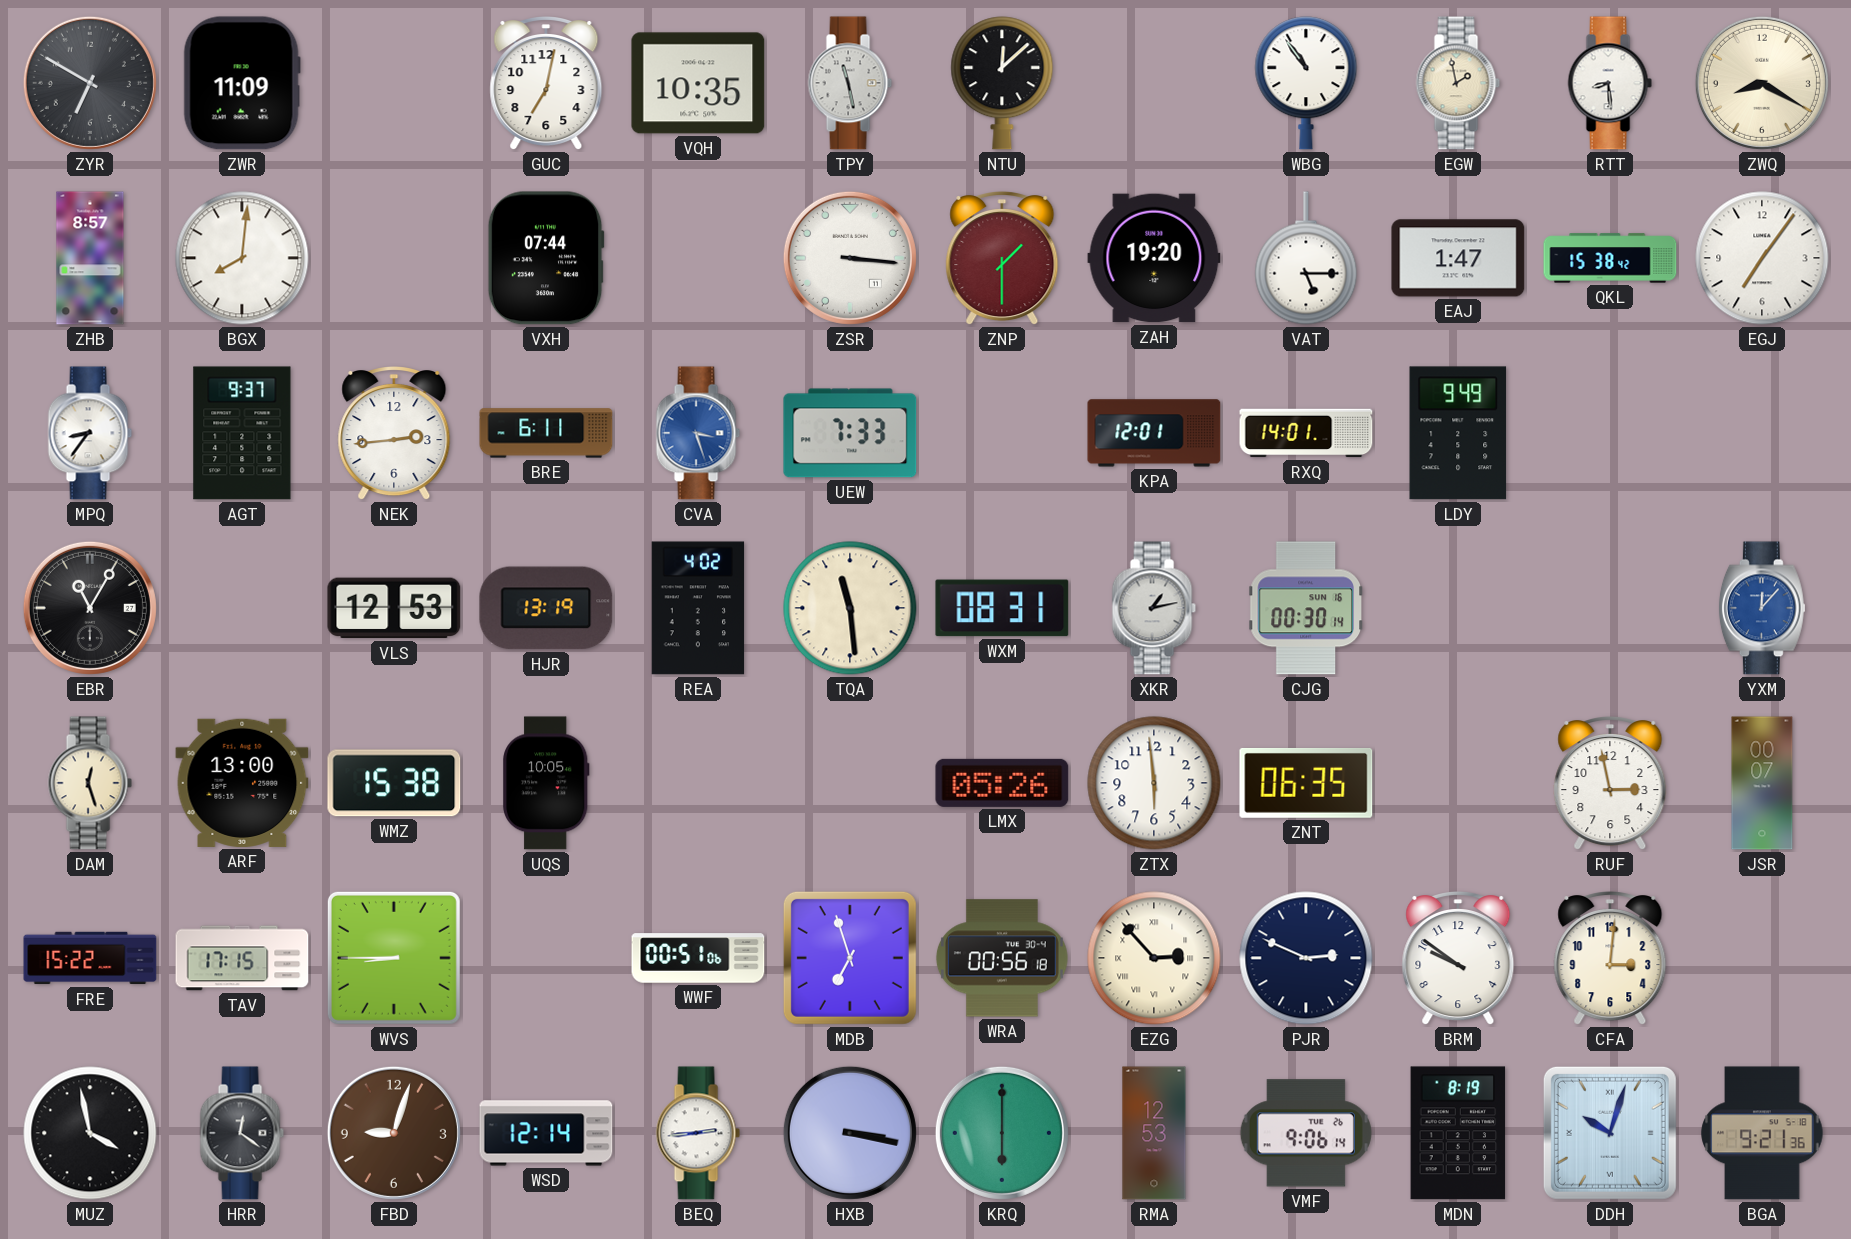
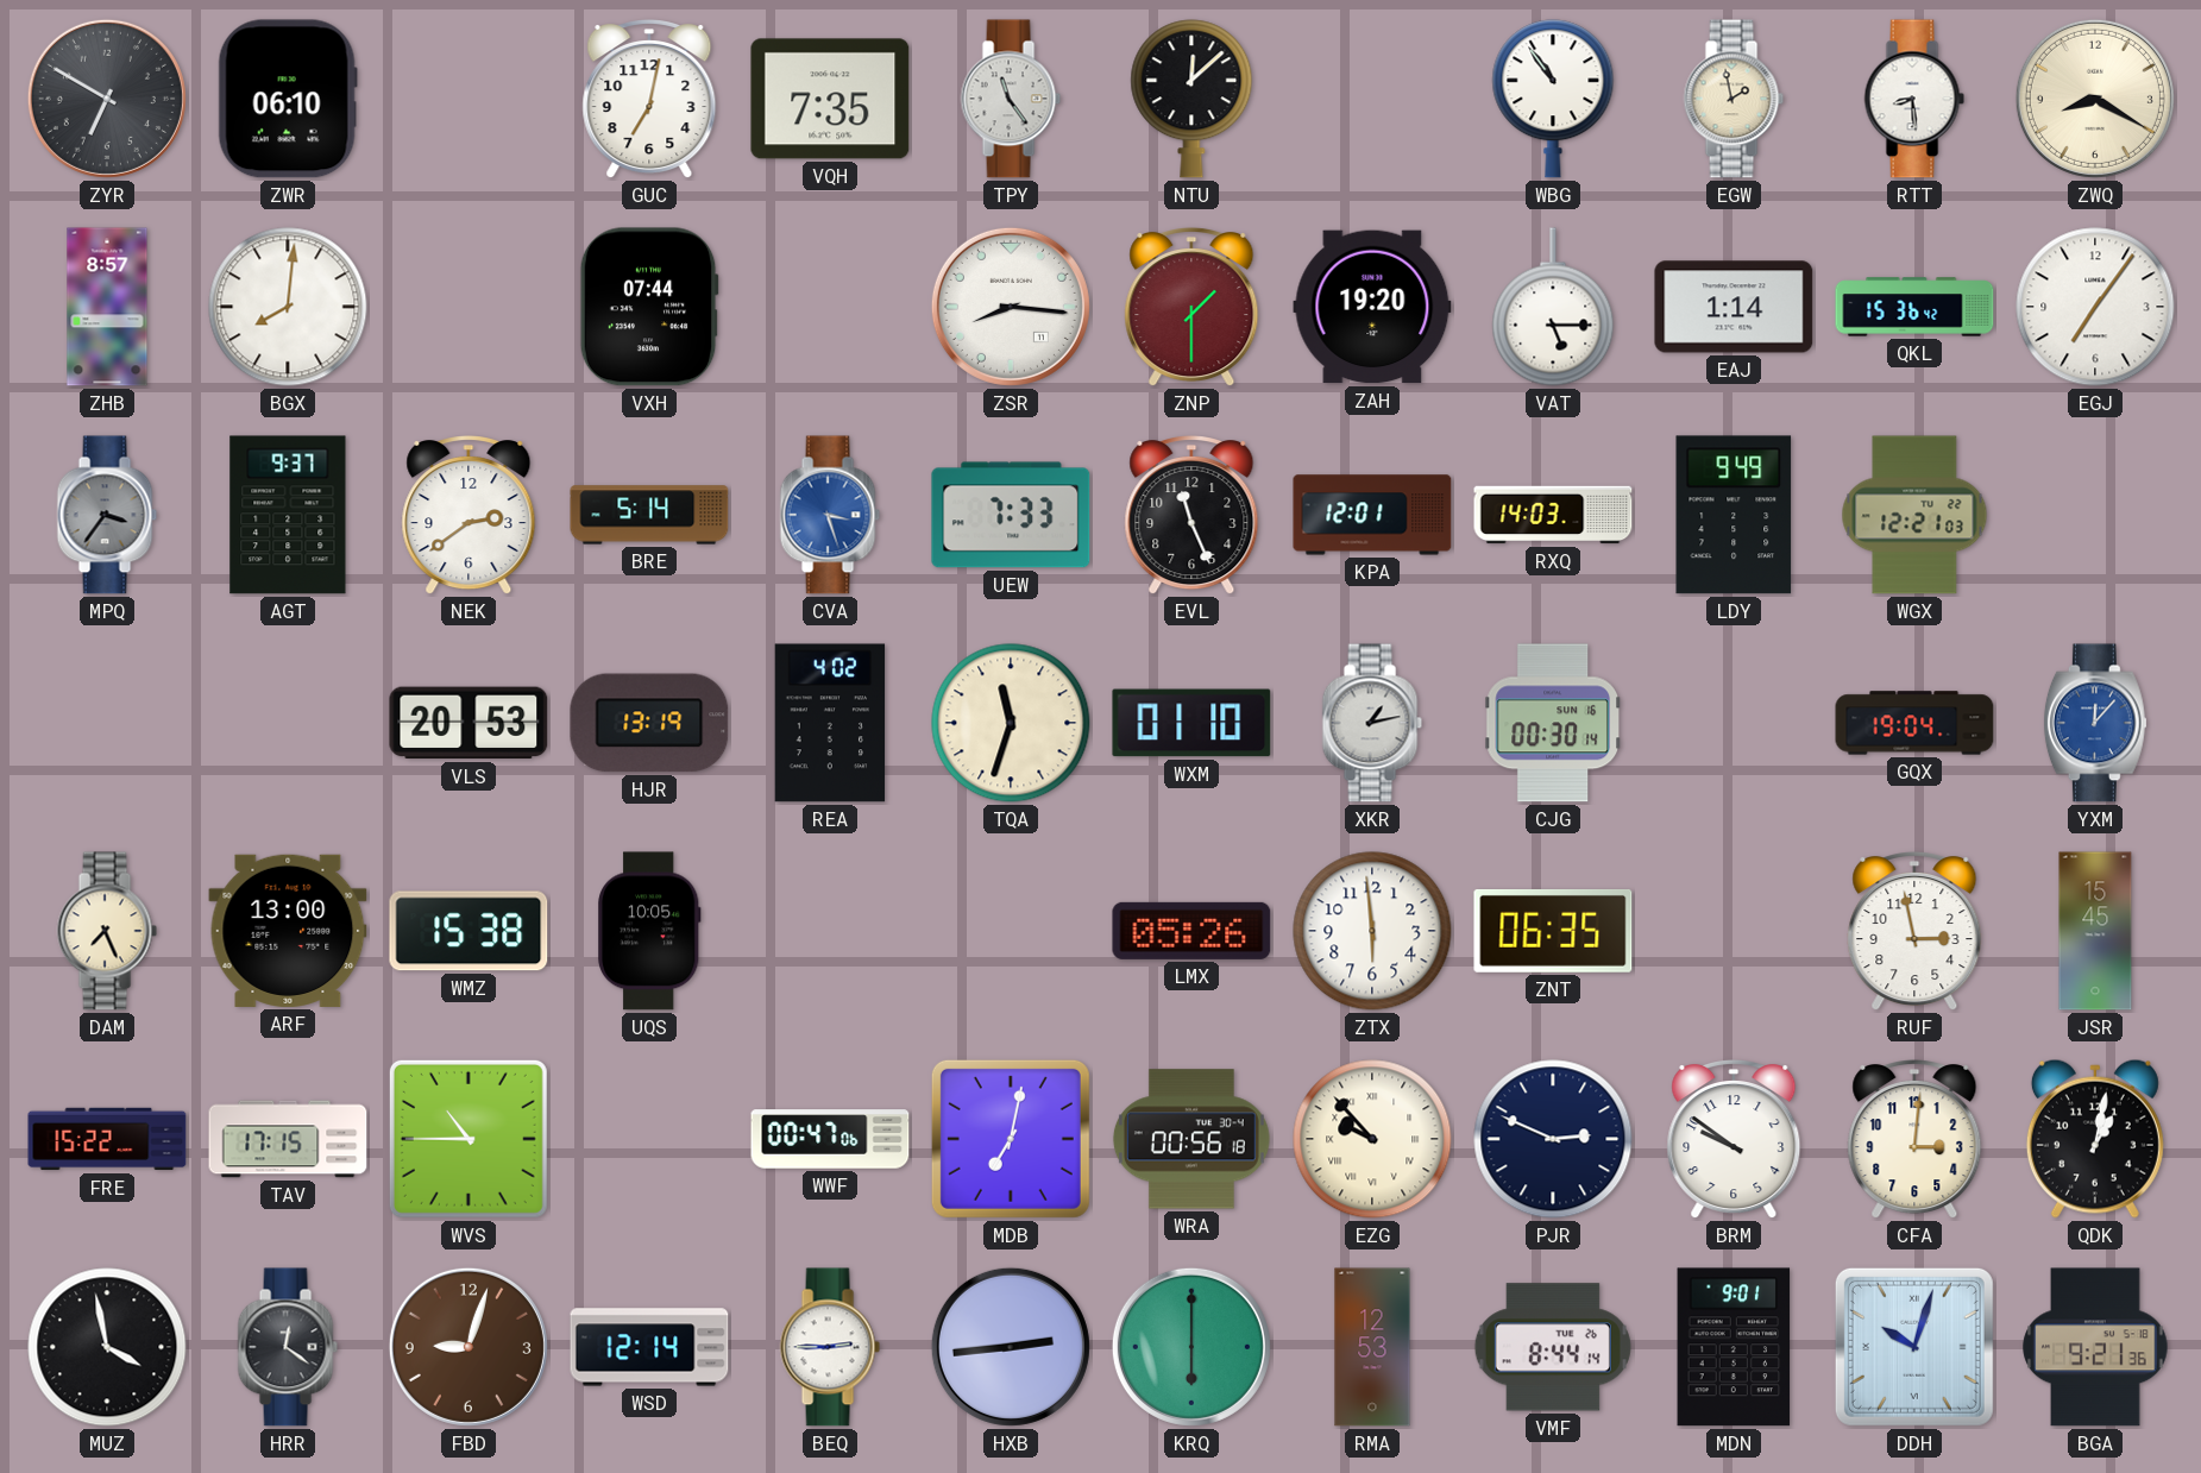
ZWR: 11:09 -> 06:10
VQH: 10:35 -> 7:35
TPY: 11:28 -> 11:24
ZSR: 3:16 -> 8:16
EAJ: 1:47 -> 1:14
QKL: 15:38 -> 15:36
MPQ: 8:36 -> 3:36
MPQ dial: white -> grey
NEK: 2:44 -> 2:39
BRE: 6:11 -> 5:14
EVL: none -> 11:26
RXQ: 14:01 -> 14:03
WGX: none -> 12:21
EBR: 11:05 -> none
VLS: 12:53 -> 20:53
TQA: 11:29 -> 11:33
WXM: 08:31 -> 01:10
GQX: none -> 19:04
DAM: 12:27 -> 7:26
JSR: 00:07 -> 15:45
WVS: 8:45 -> 10:45
WWF: 00:51 -> 00:47
MDB: 6:57 -> 7:02
EZG: 2:53 -> 9:53
QDK: none -> 1:02
BEQ: 2:44 -> 2:45
HXB: 3:17 -> 2:44
VMF: 9:06 -> 8:44
MDN: 8:19 -> 9:01
